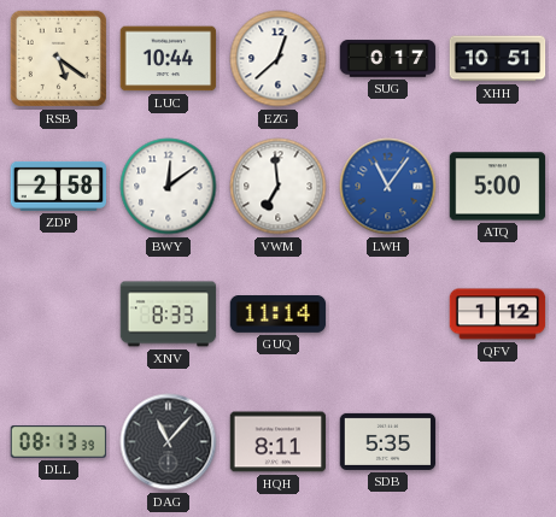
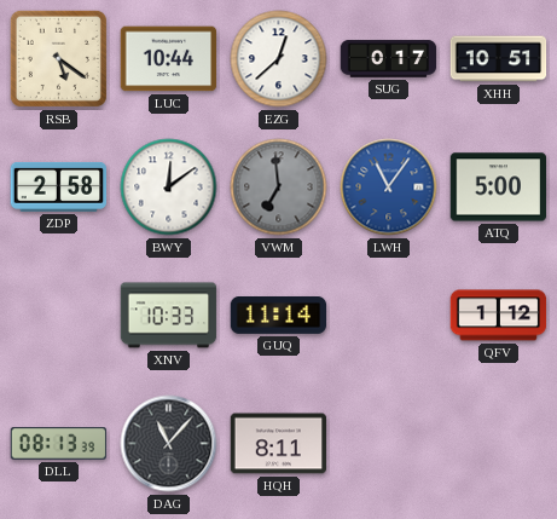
VWM dial: white -> grey
XNV: 8:33 -> 10:33
SDB: 5:35 -> none
